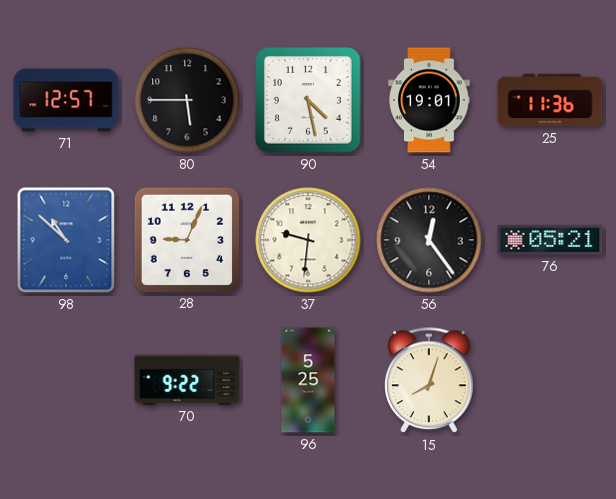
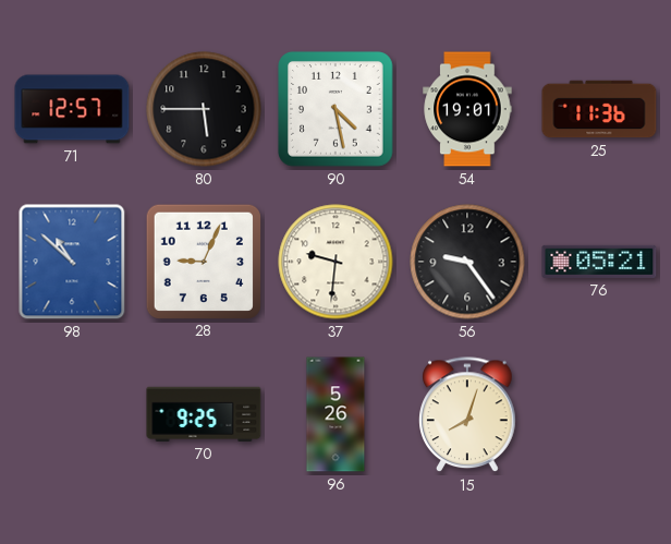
56: 12:24 -> 9:24
70: 9:22 -> 9:25
96: 5:25 -> 5:26
